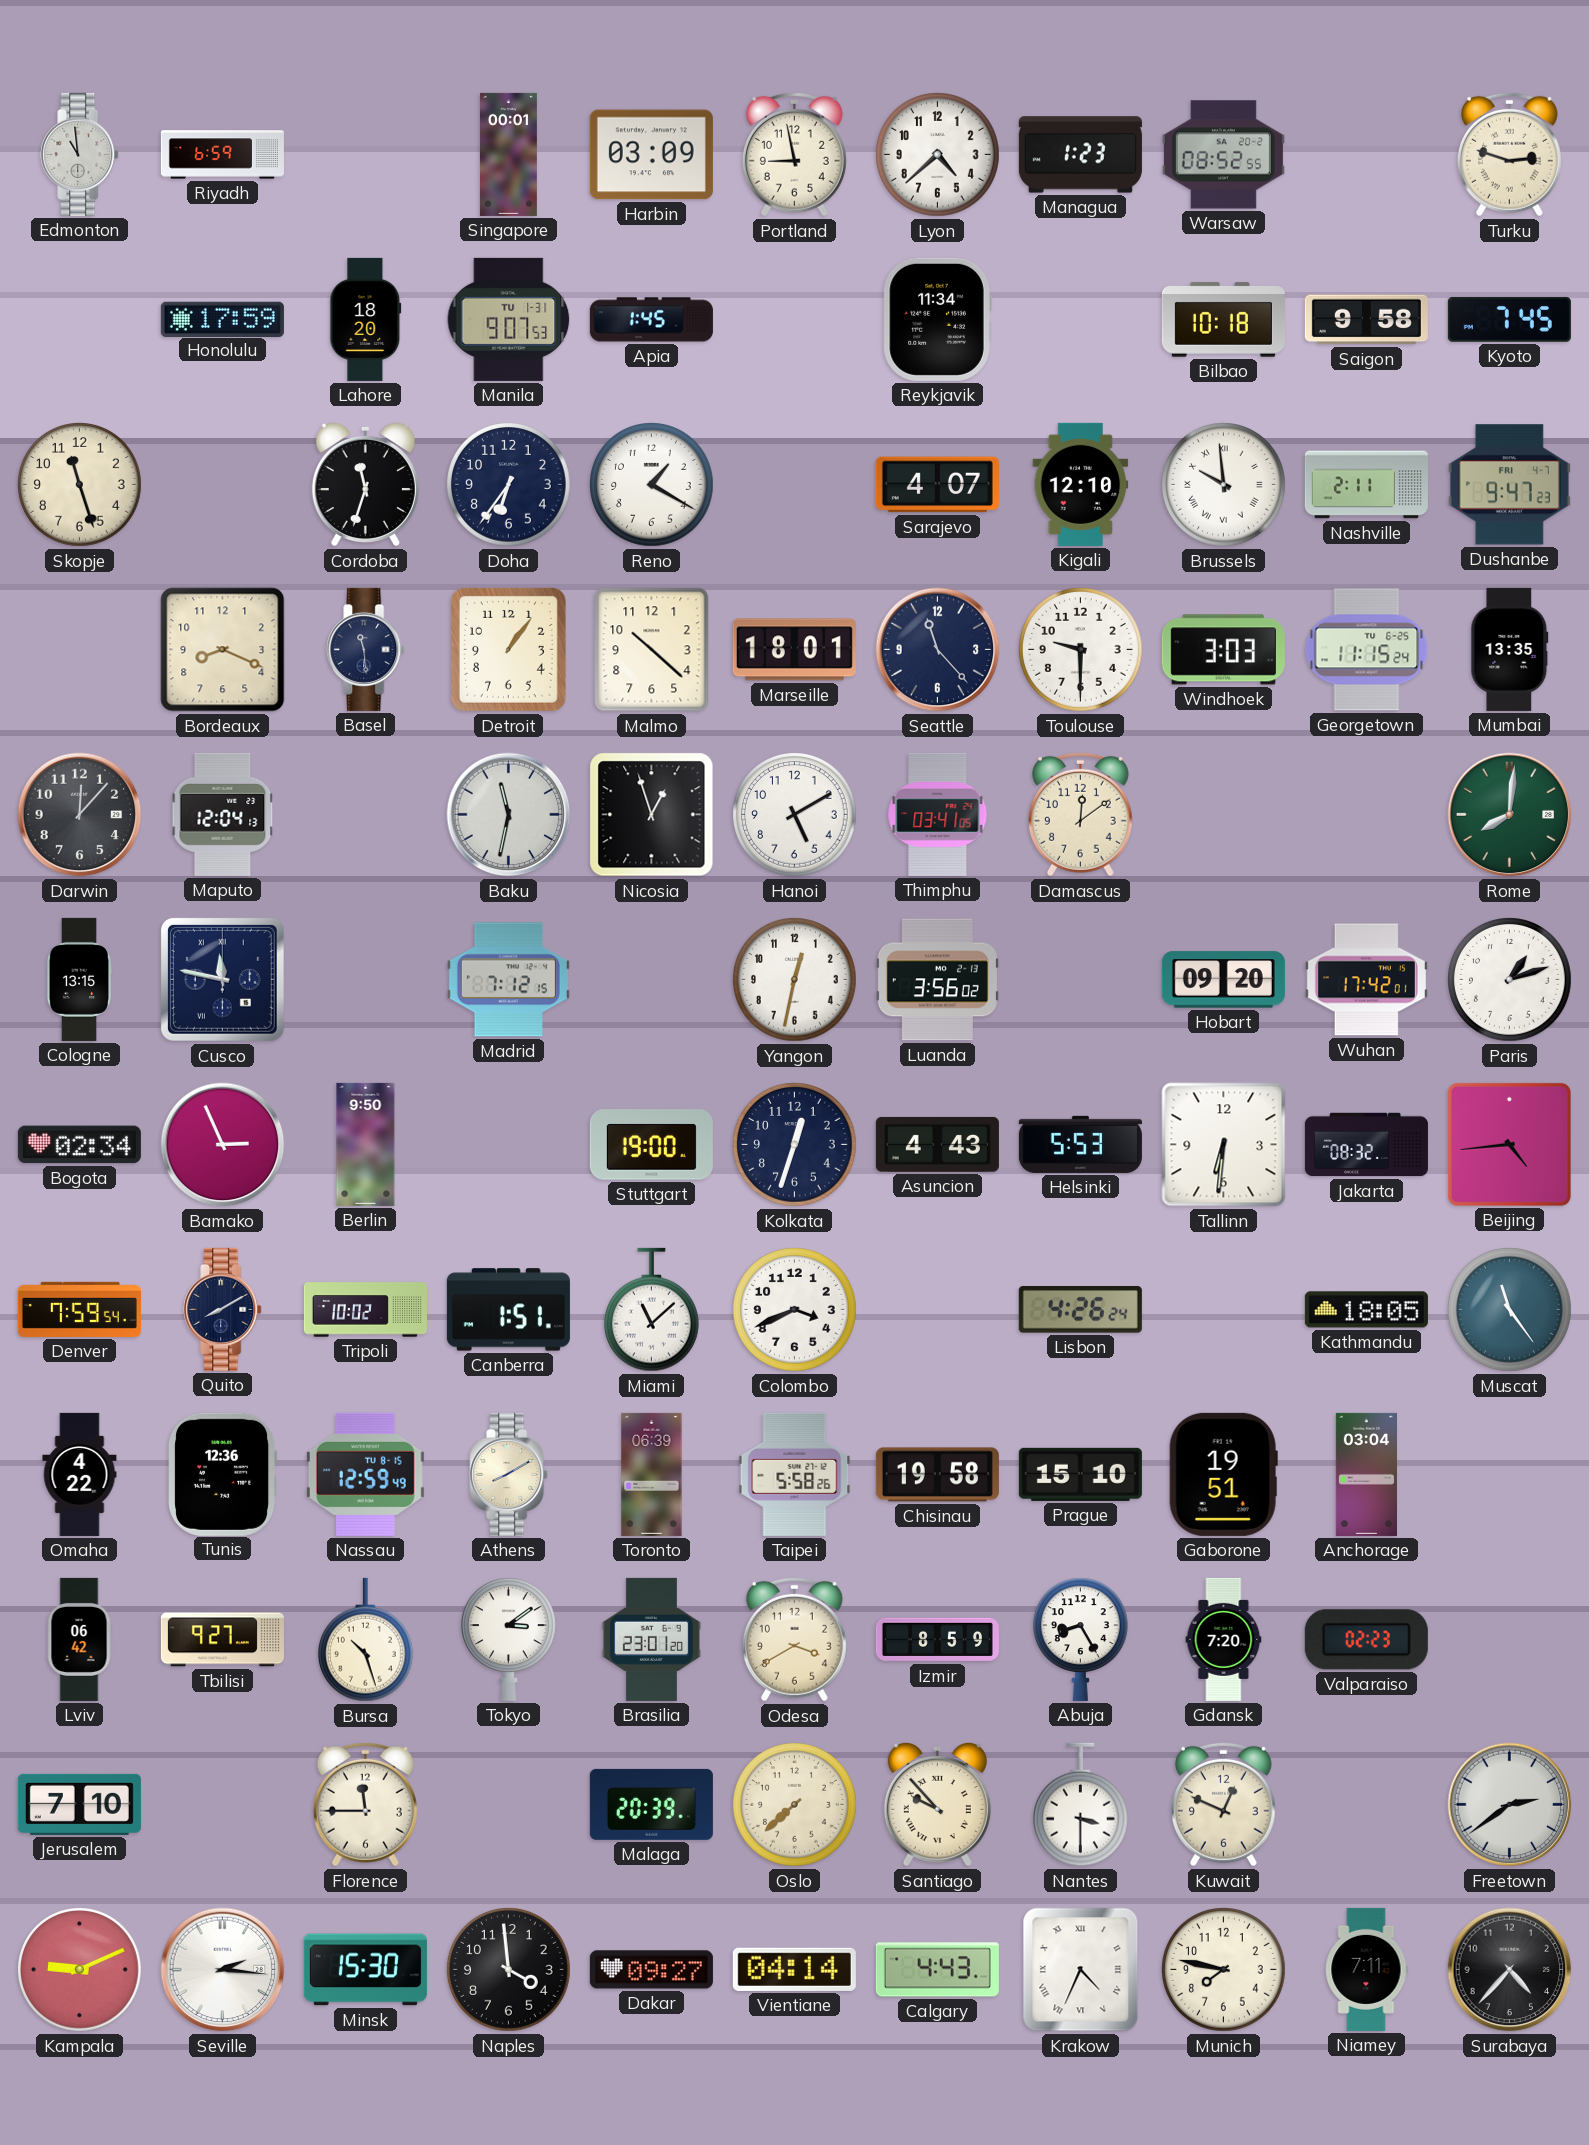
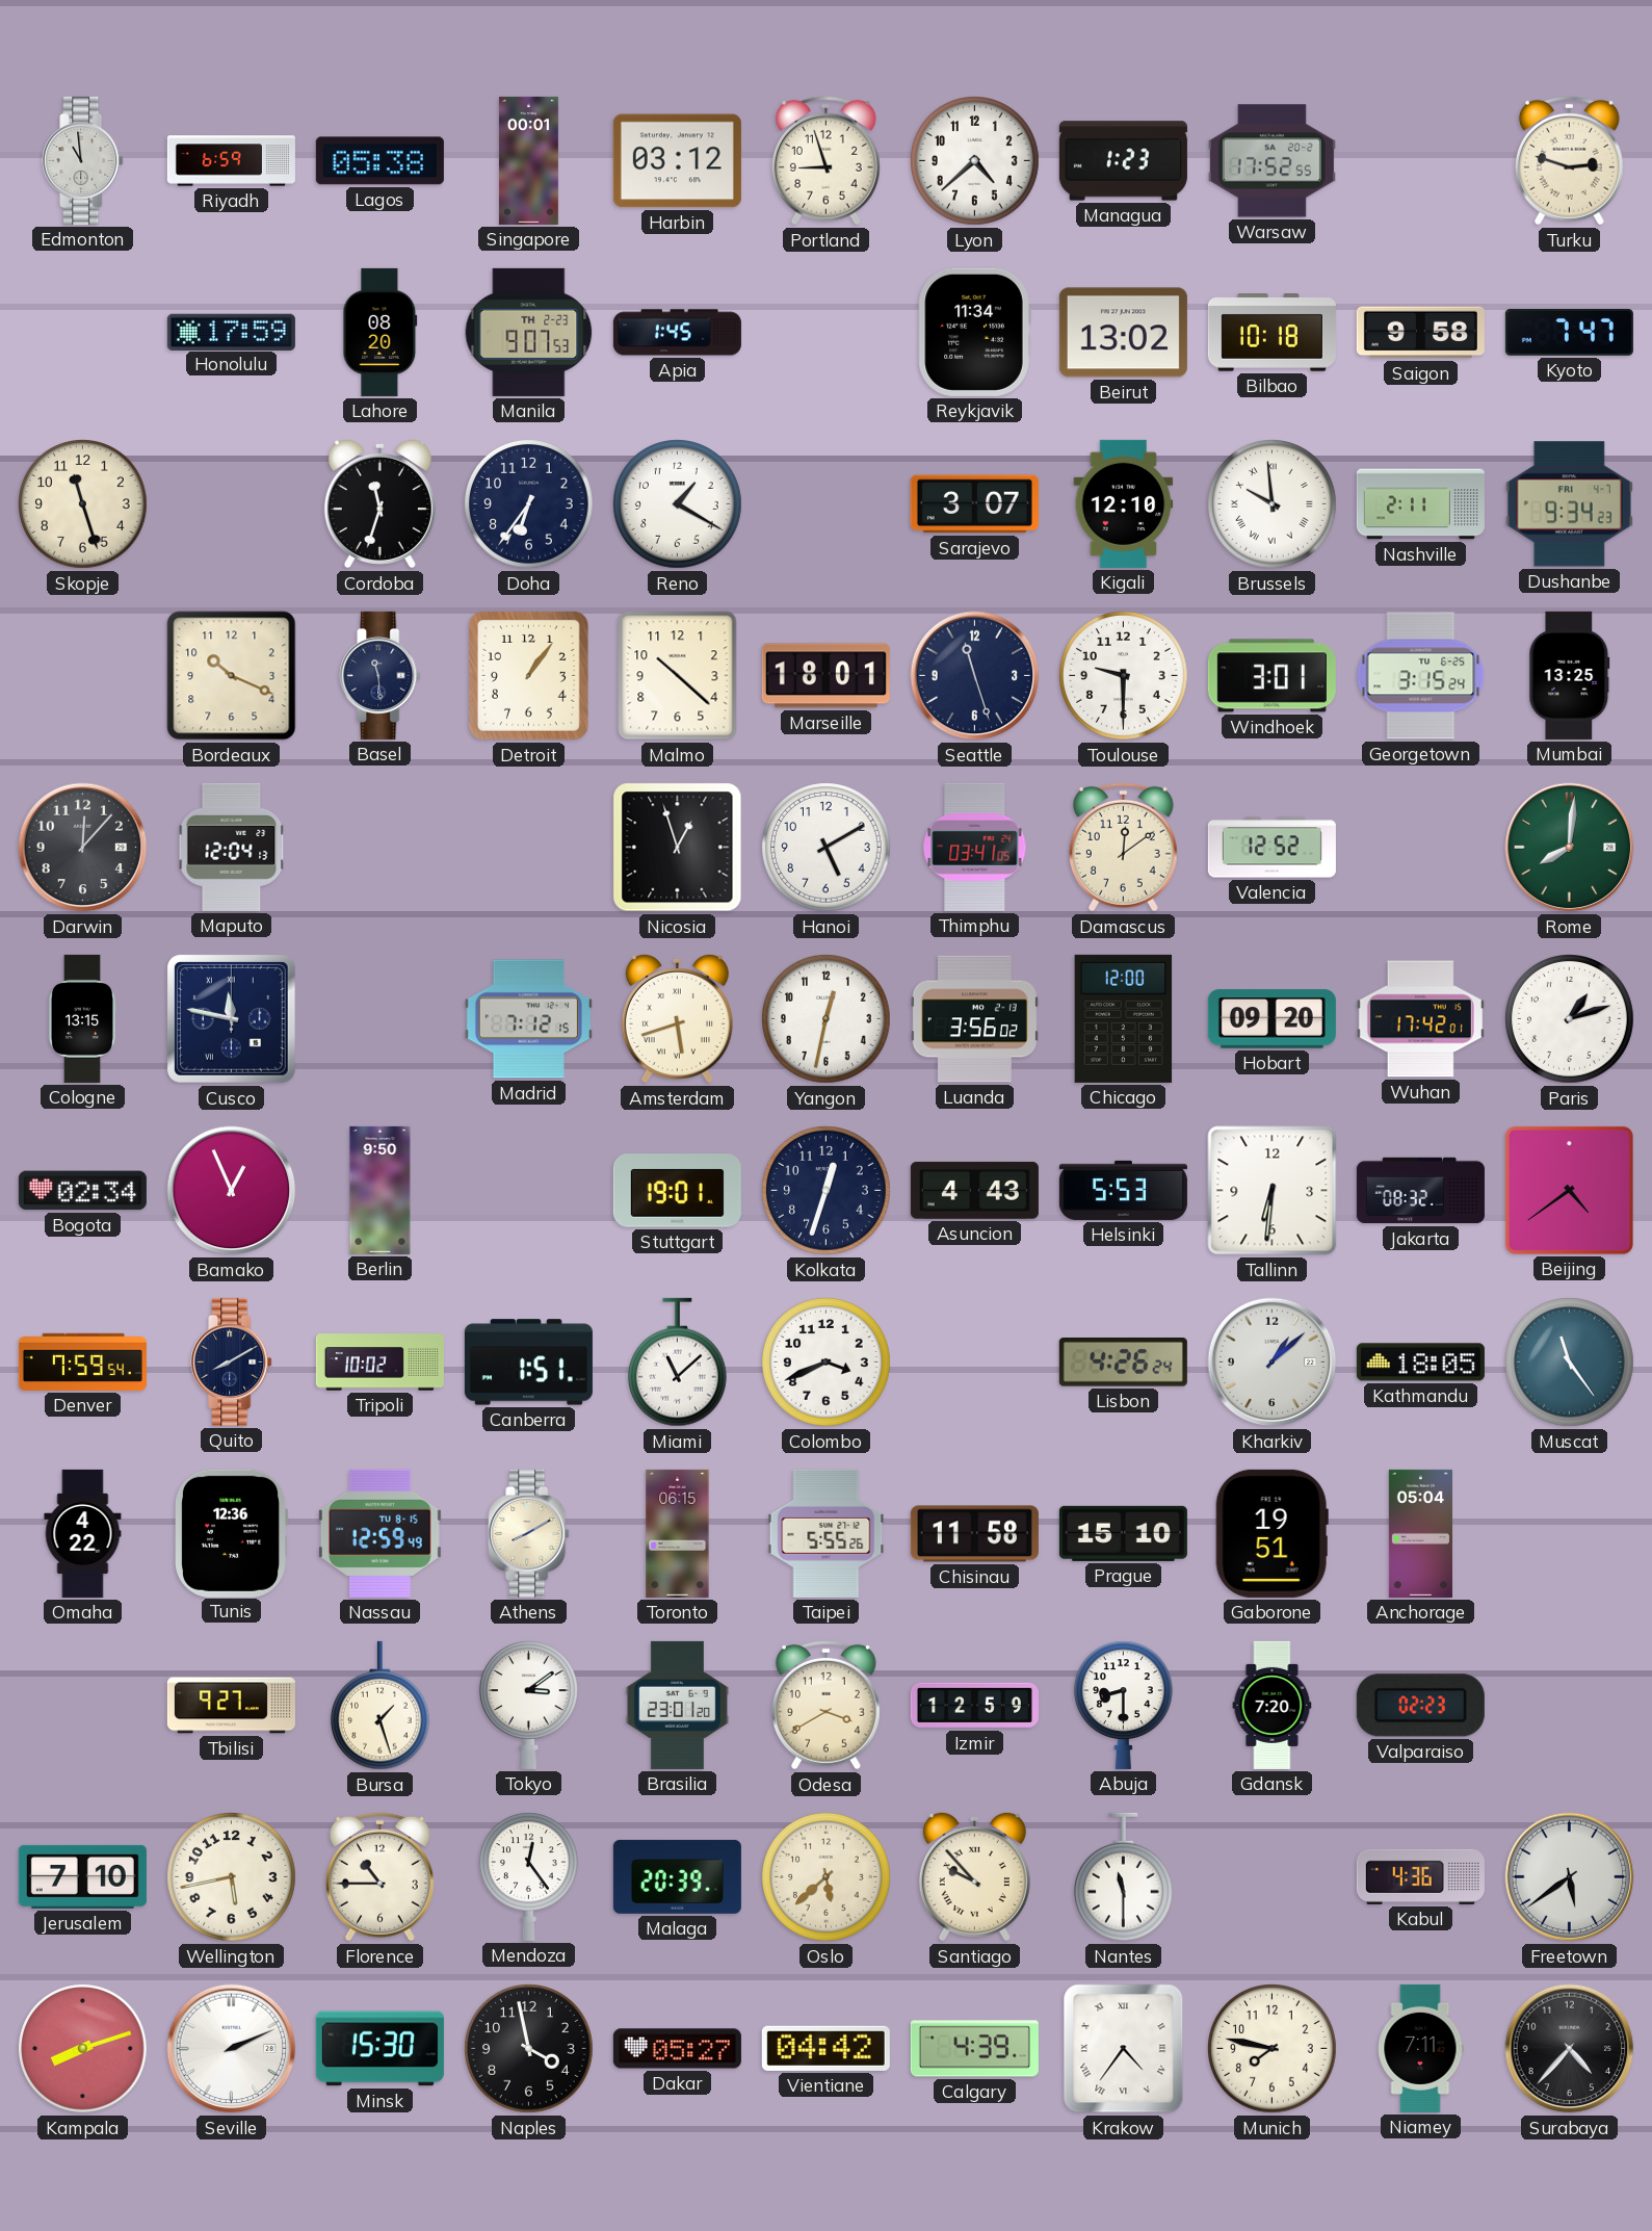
Lagos: none -> 05:38
Harbin: 03:09 -> 03:12
Portland: 8:58 -> 8:57
Warsaw: 08:52 -> 17:52
Lahore: 18:20 -> 08:20
Manila date: TU 1-31 -> TH 2-23
Beirut: none -> 13:02
Kyoto: 7:45 -> 7:47
Sarajevo: 4:07 -> 3:07
Dushanbe: 9:47 -> 9:34
Bordeaux: 8:19 -> 10:19
Seattle: 11:23 -> 11:27
Windhoek: 3:03 -> 3:01
Georgetown: 11:15 -> 3:15
Mumbai: 13:35 -> 13:25
Baku: 11:32 -> none
Valencia: none -> 12:52
Amsterdam: none -> 5:42
Chicago: none -> 12:00
Bamako: 2:56 -> 12:56
Stuttgart: 19:00 -> 19:01
Beijing: 4:44 -> 4:39
Kharkiv: none -> 1:08
Toronto: 06:39 -> 06:15
Taipei: 5:58 -> 5:55
Chisinau: 19:58 -> 11:58
Anchorage: 03:04 -> 05:04
Lviv: 06:42 -> none
Bursa: 10:27 -> 1:27
Izmir: 8:59 -> 12:59
Abuja: 8:25 -> 8:30
Wellington: none -> 5:43
Florence: 11:45 -> 10:45
Mendoza: none -> 12:24
Oslo: 7:38 -> 5:38
Nantes: 3:30 -> 11:30
Kuwait: 12:49 -> none
Kabul: none -> 4:36
Freetown: 2:39 -> 5:39
Kampala: 9:11 -> 8:12
Seville: 2:16 -> 2:11
Naples: 3:59 -> 3:58
Dakar: 09:27 -> 05:27
Vientiane: 04:14 -> 04:42
Calgary: 4:43 -> 4:39
Krakow: 4:34 -> 4:36
